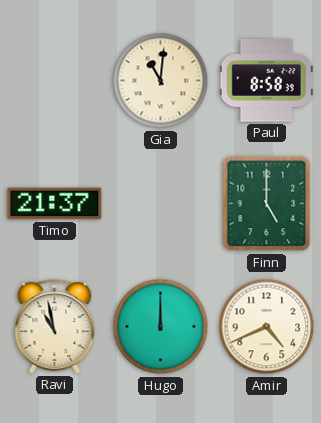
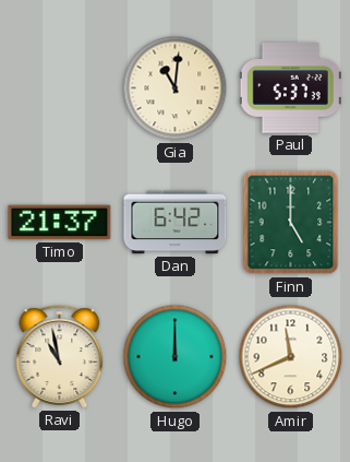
Paul: 8:58 -> 5:37
Dan: none -> 6:42
Amir: 4:41 -> 11:41
